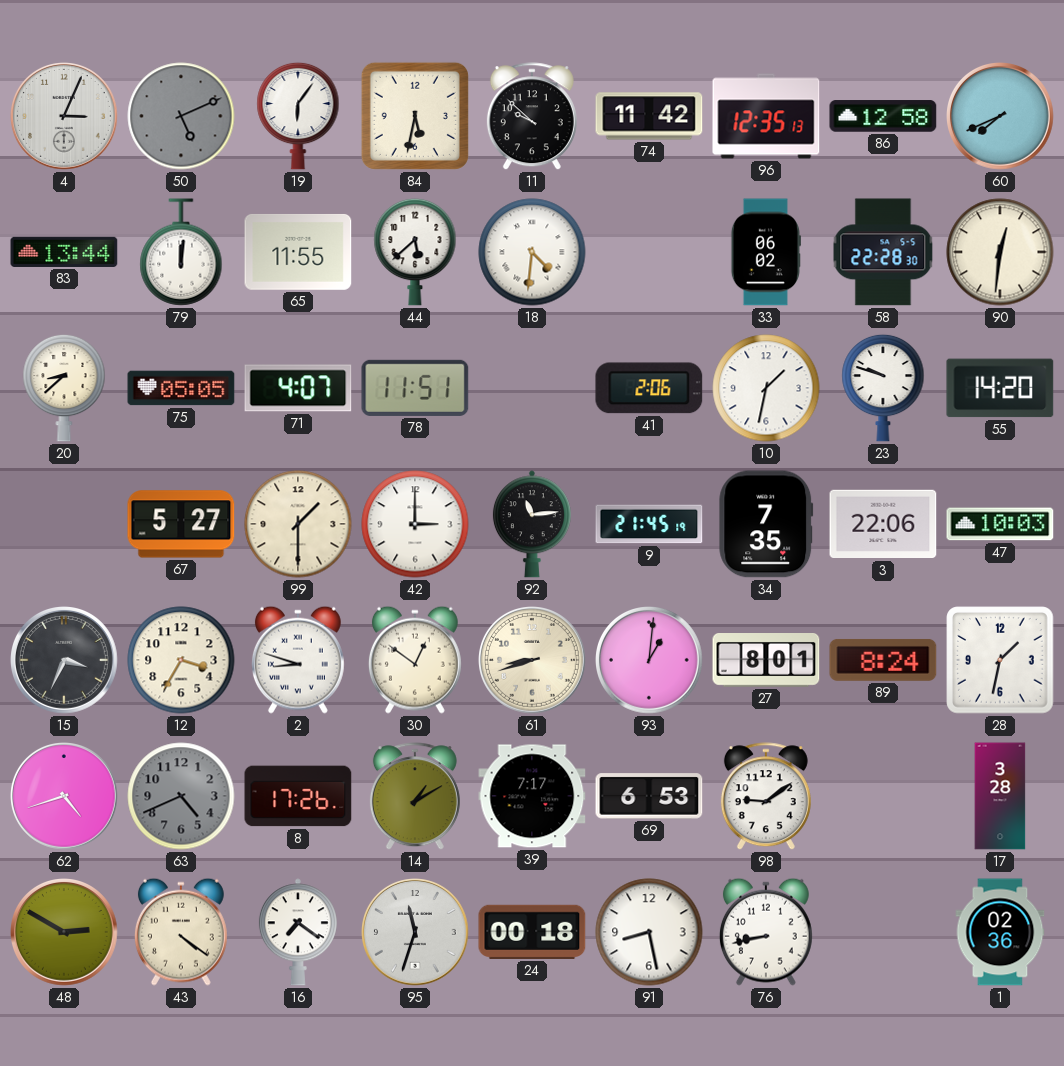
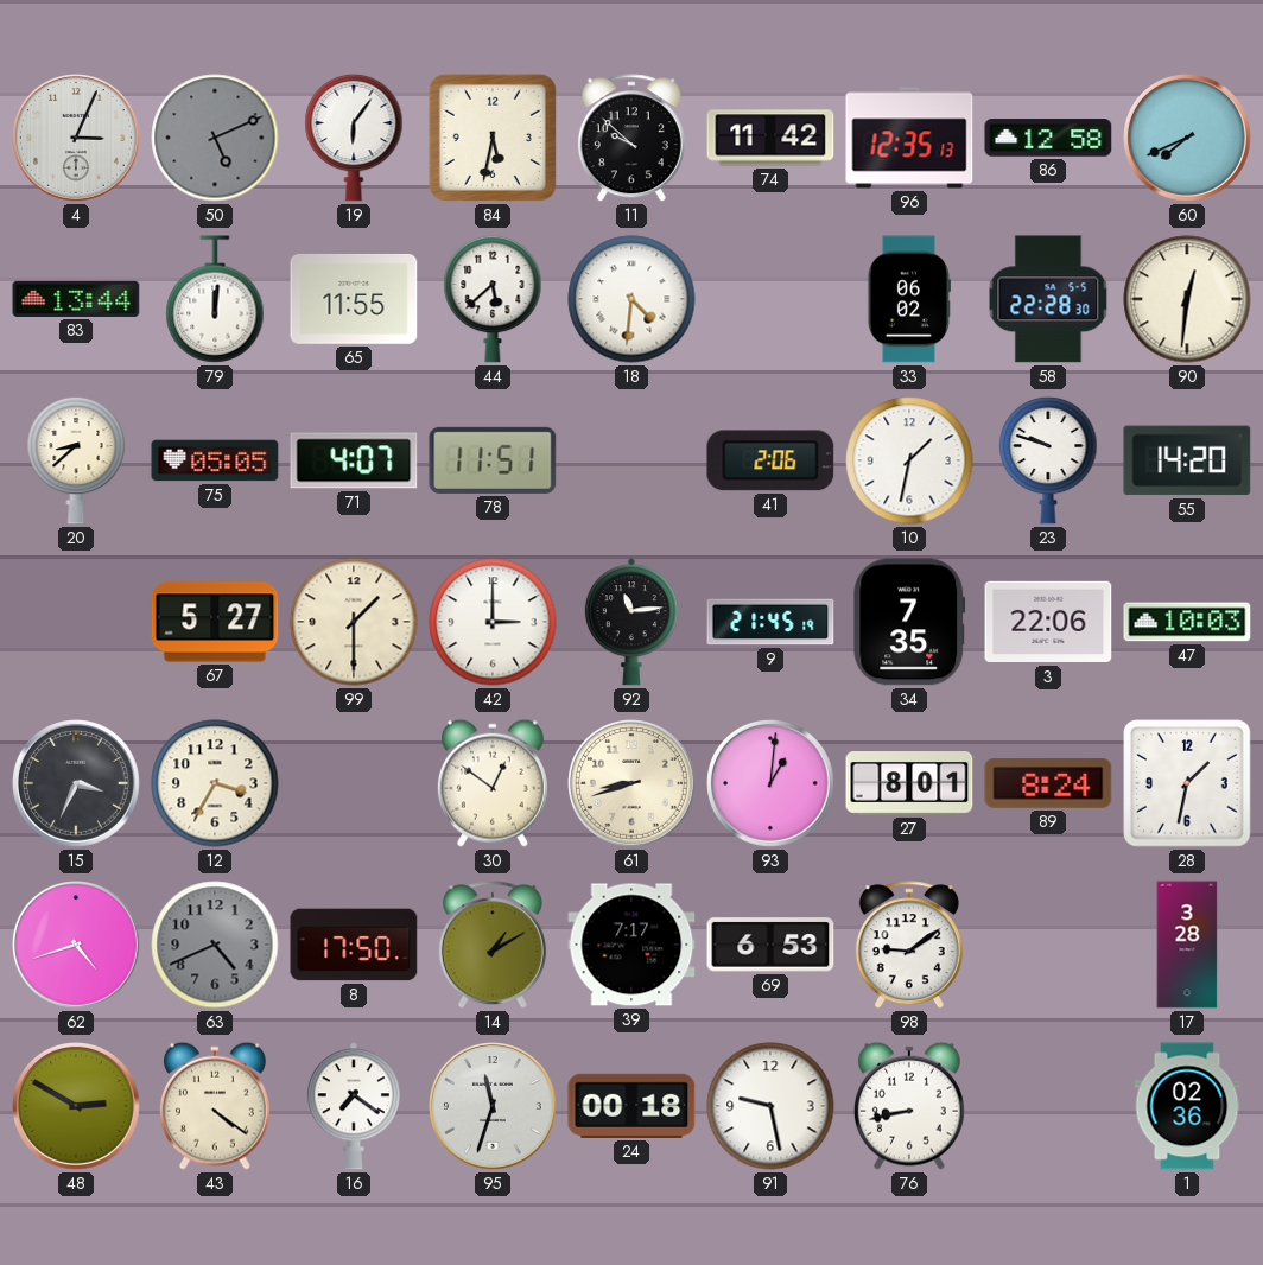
2: 8:48 -> none
8: 17:26 -> 17:50
91: 8:28 -> 9:28
